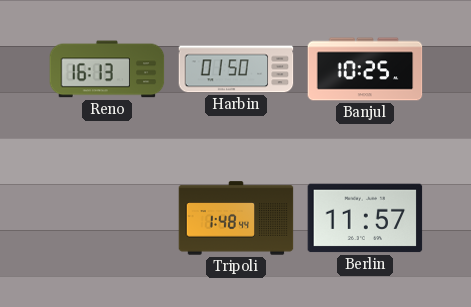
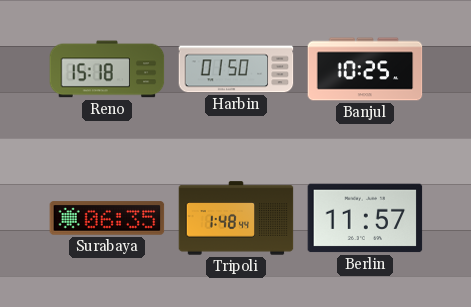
Reno: 16:13 -> 15:18
Surabaya: none -> 06:35
